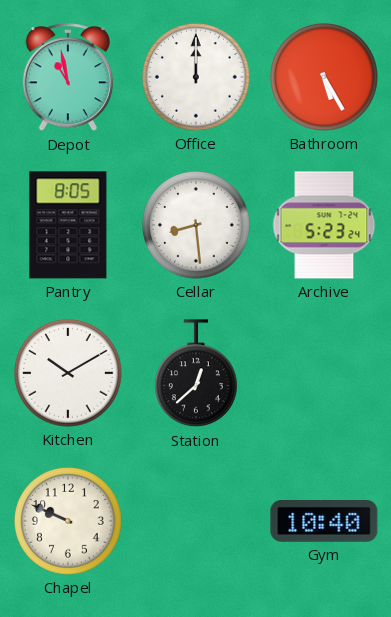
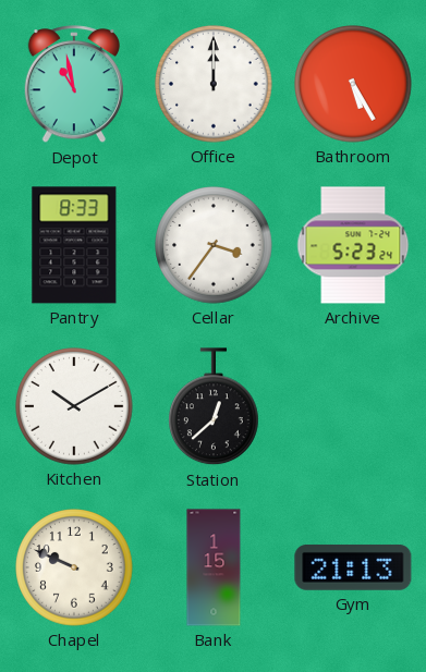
Pantry: 8:05 -> 8:33
Cellar: 8:29 -> 3:36
Bank: none -> 1:15
Gym: 10:40 -> 21:13
